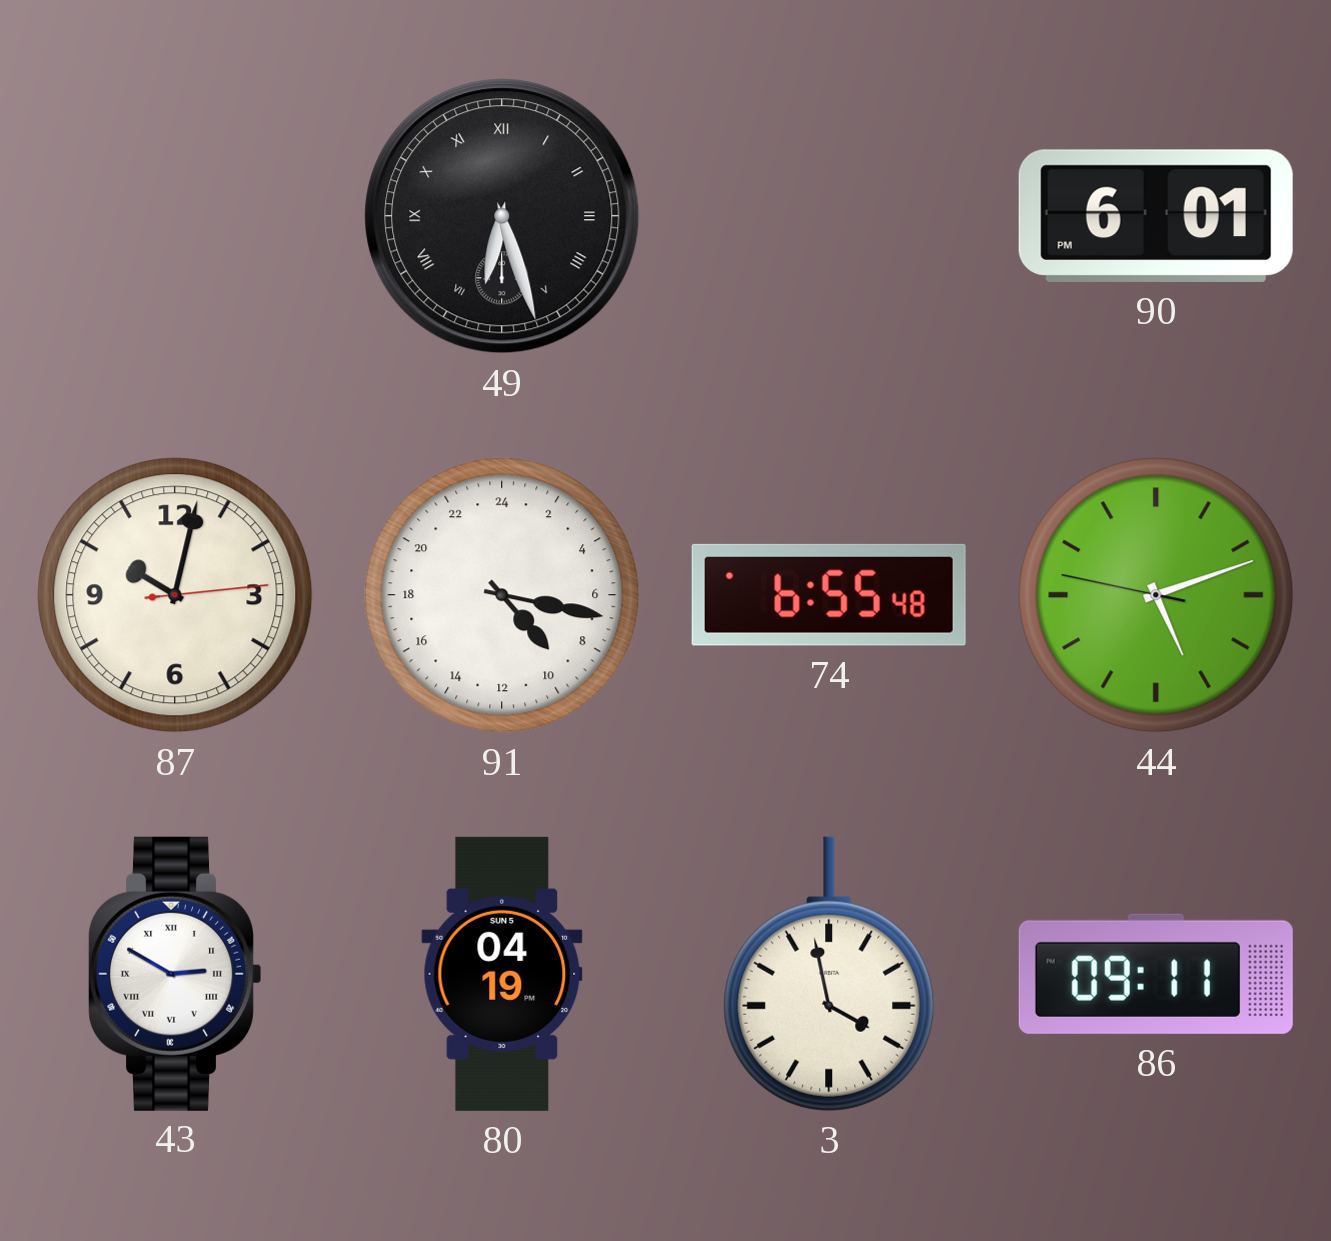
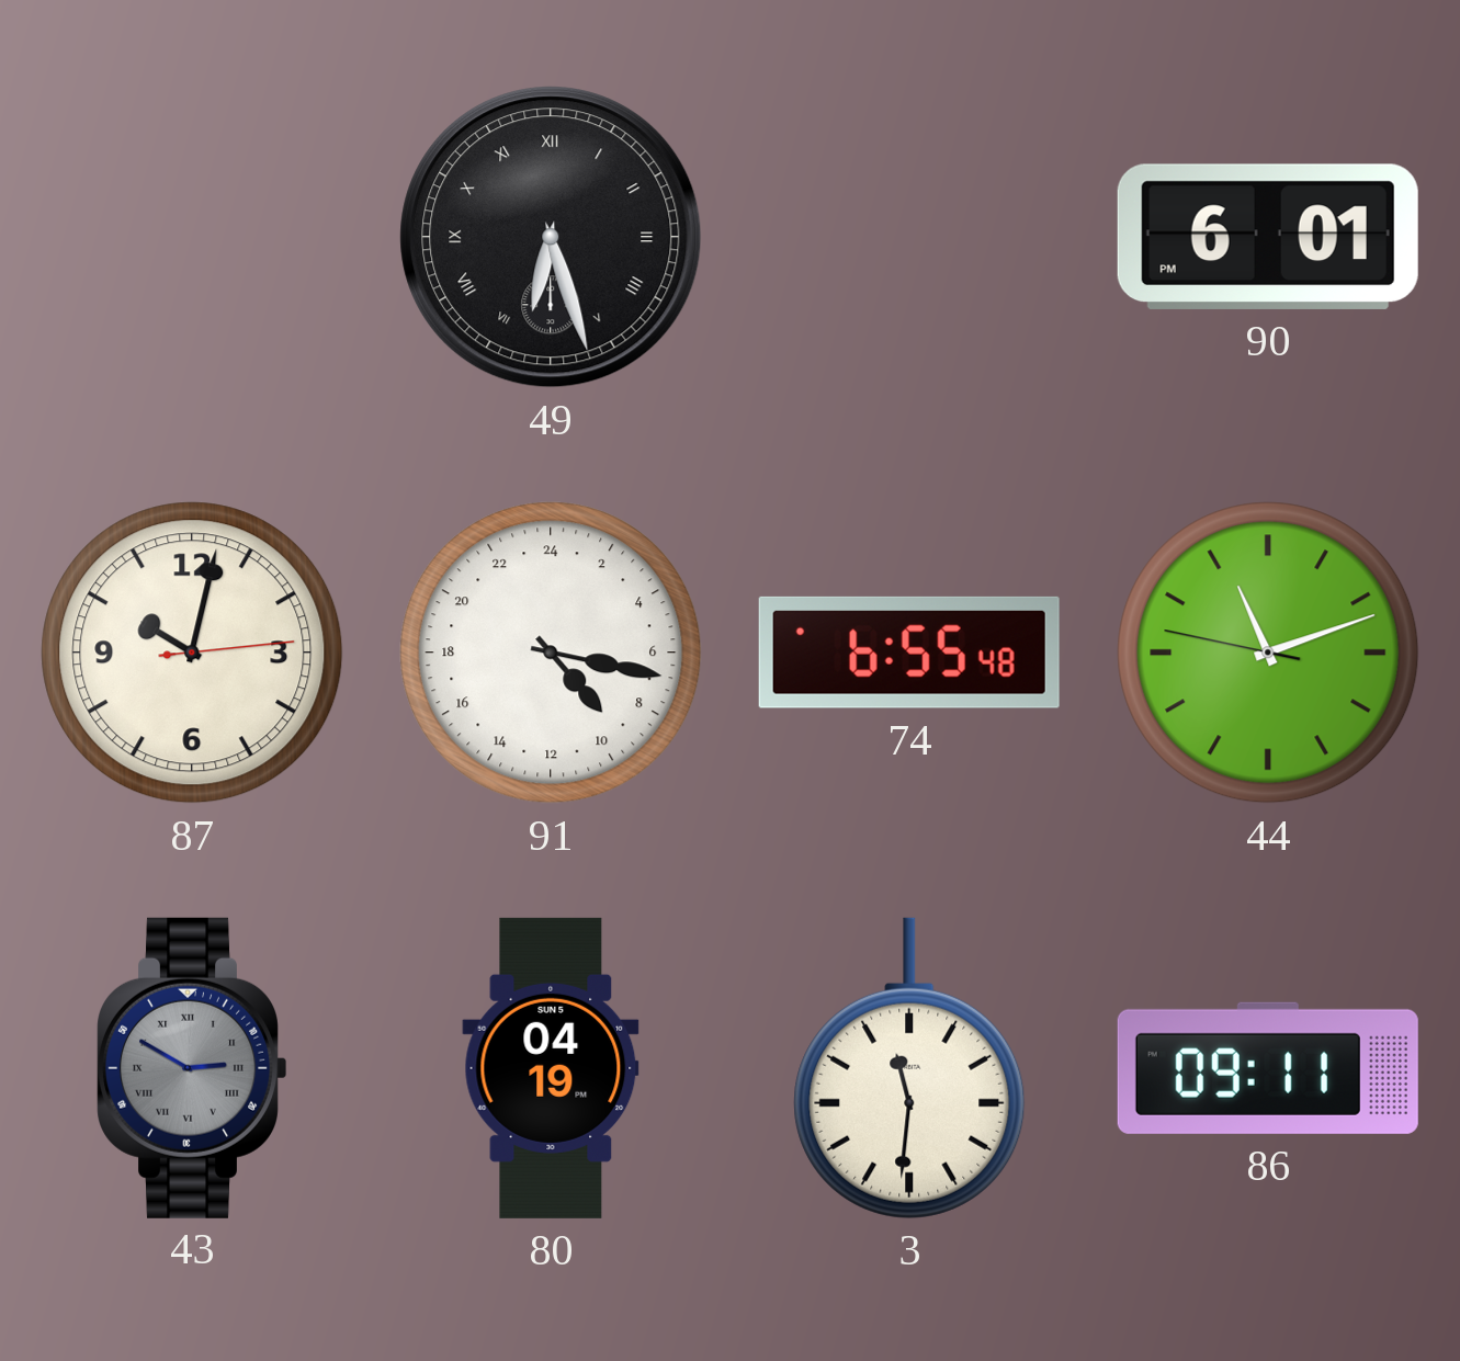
44: 5:11 -> 11:11
43 dial: white -> grey
3: 3:58 -> 11:31
